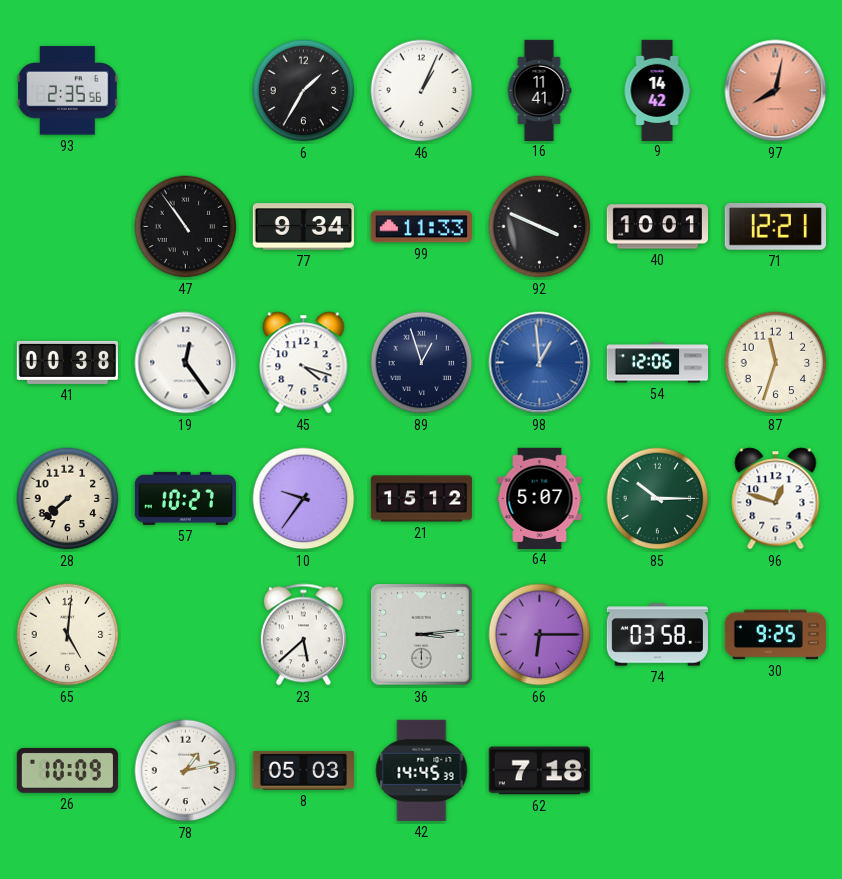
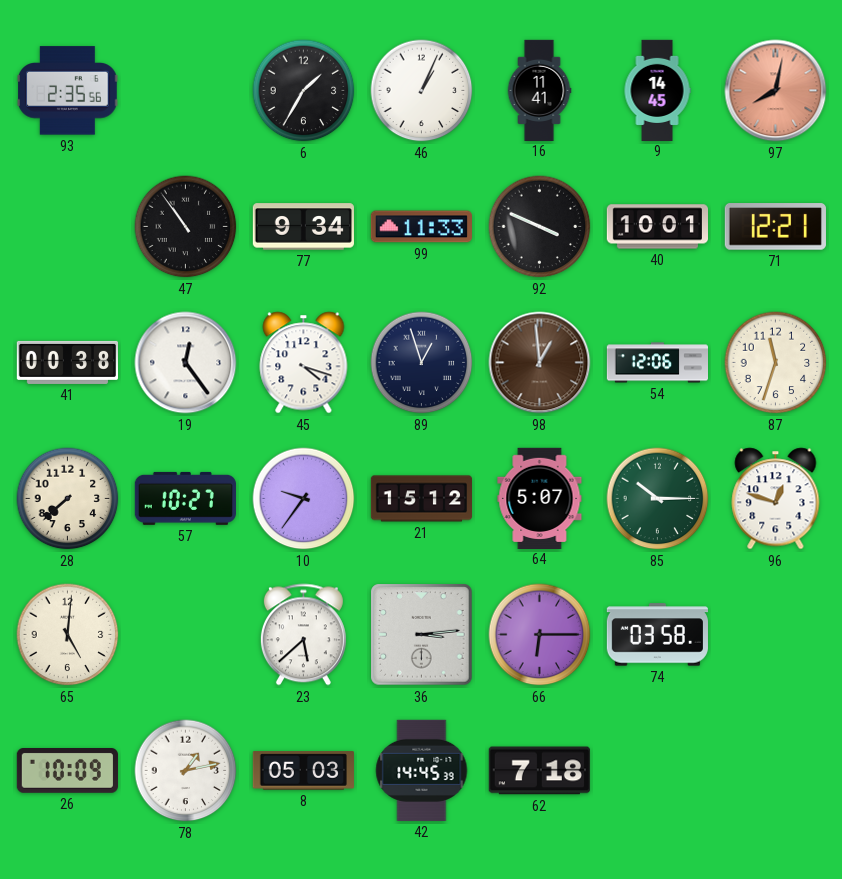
9: 14:42 -> 14:45
98 dial: blue -> brown
30: 9:25 -> none
